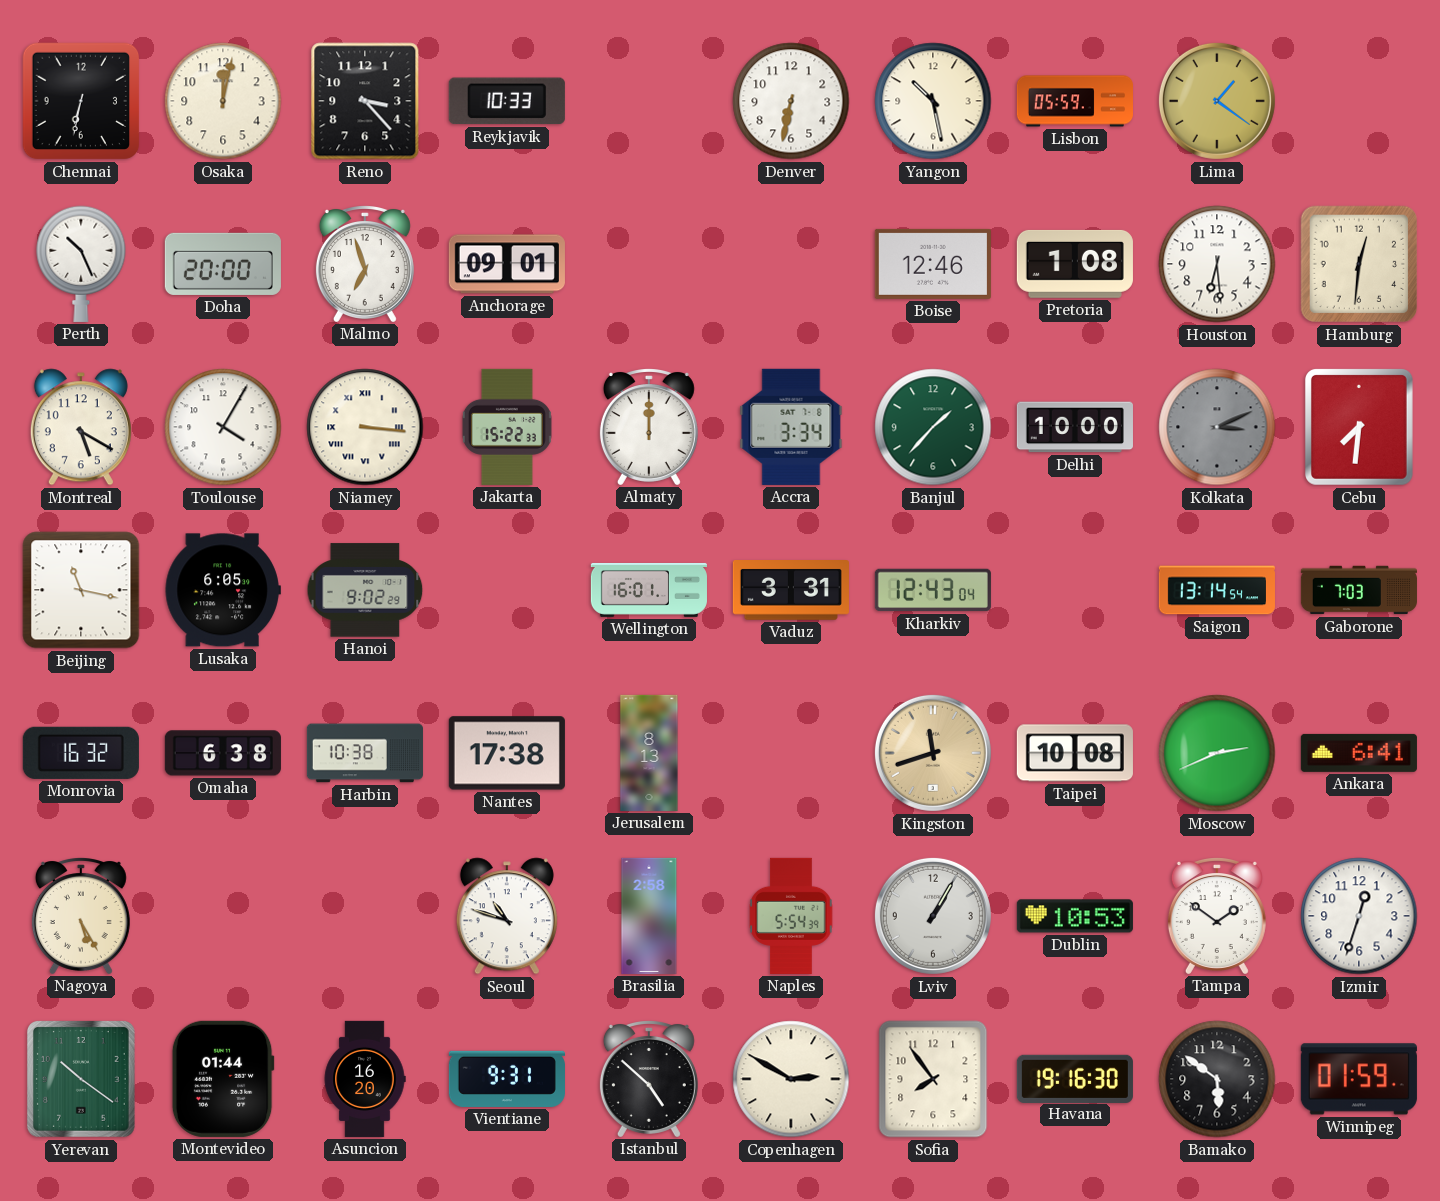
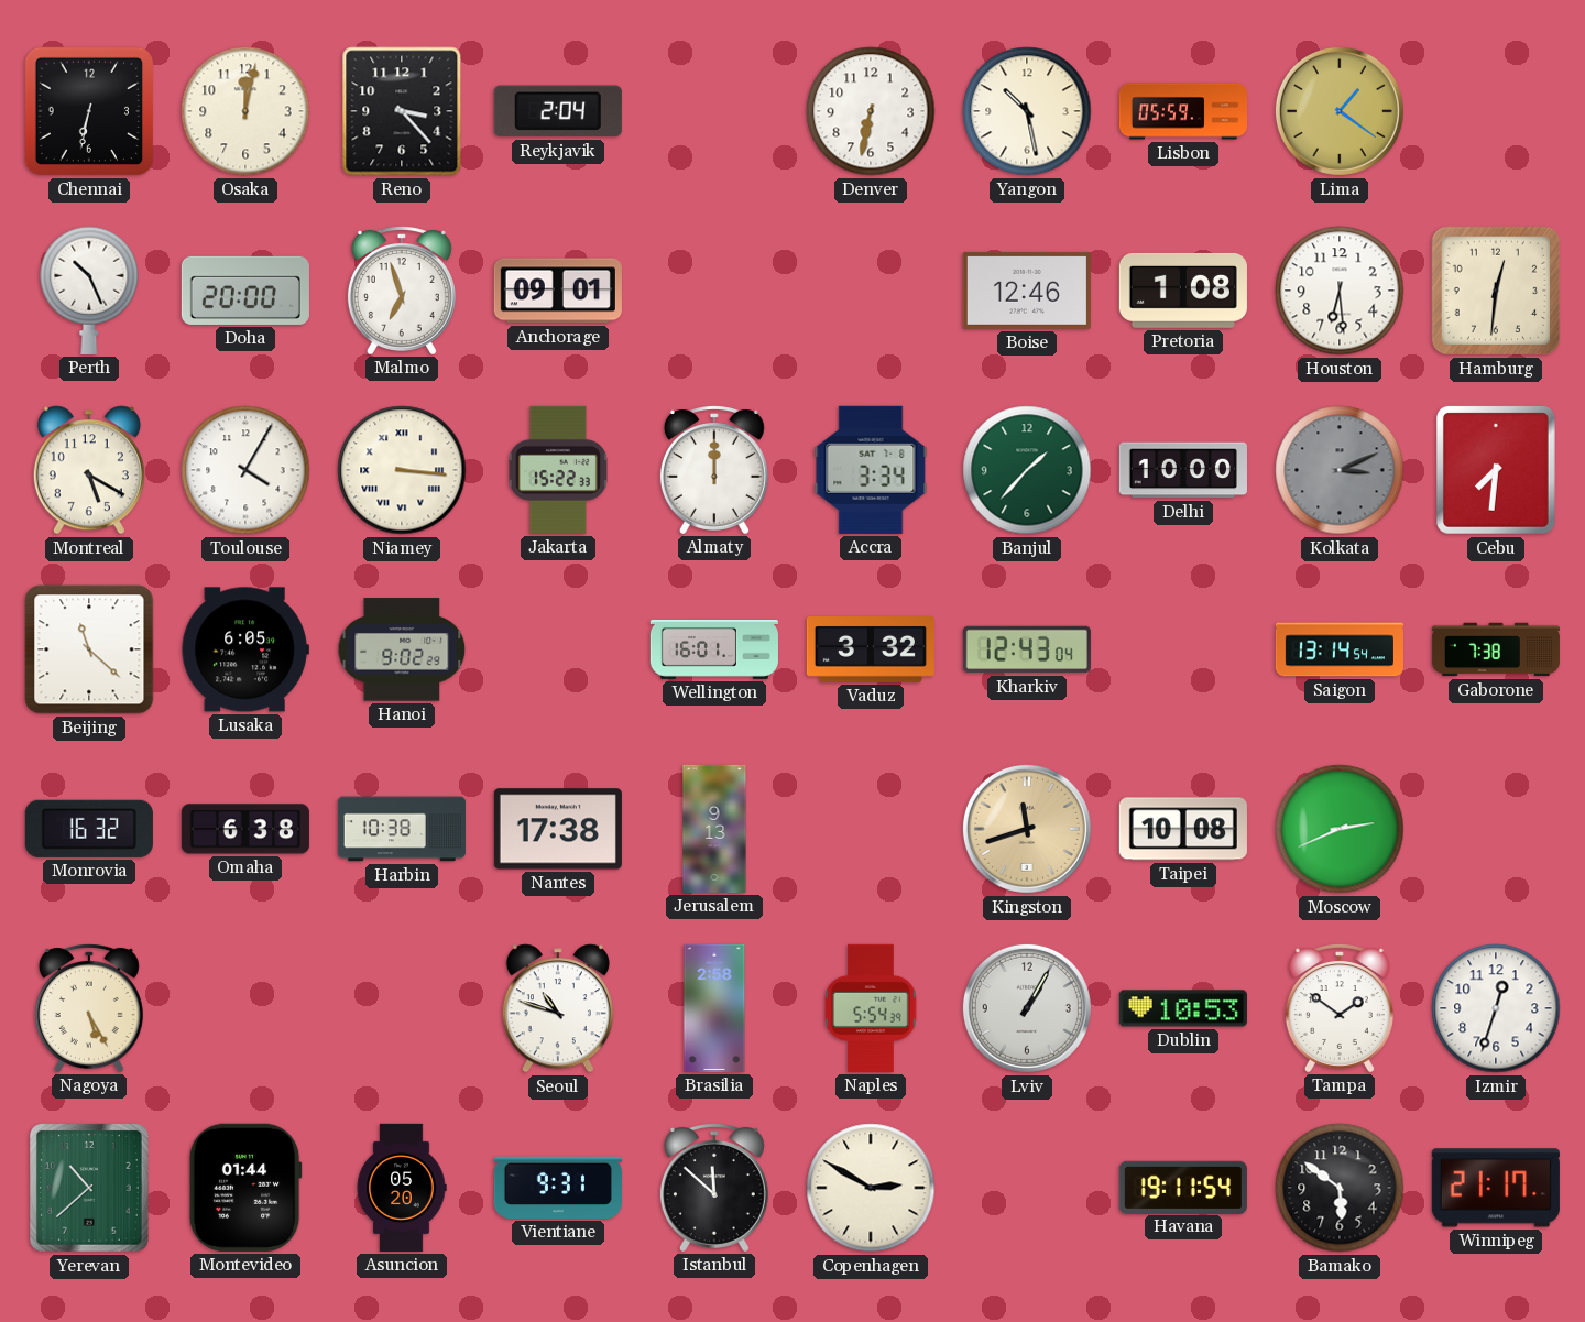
Reykjavik: 10:33 -> 2:04
Beijing: 11:17 -> 11:22
Vaduz: 3:31 -> 3:32
Gaborone: 7:03 -> 7:38
Jerusalem: 8:13 -> 9:13
Ankara: 6:41 -> none
Yerevan: 10:21 -> 10:38
Asuncion: 16:20 -> 05:20
Istanbul: 4:52 -> 11:52
Sofia: 7:54 -> none
Havana: 19:16 -> 19:11
Winnipeg: 01:59 -> 21:17
